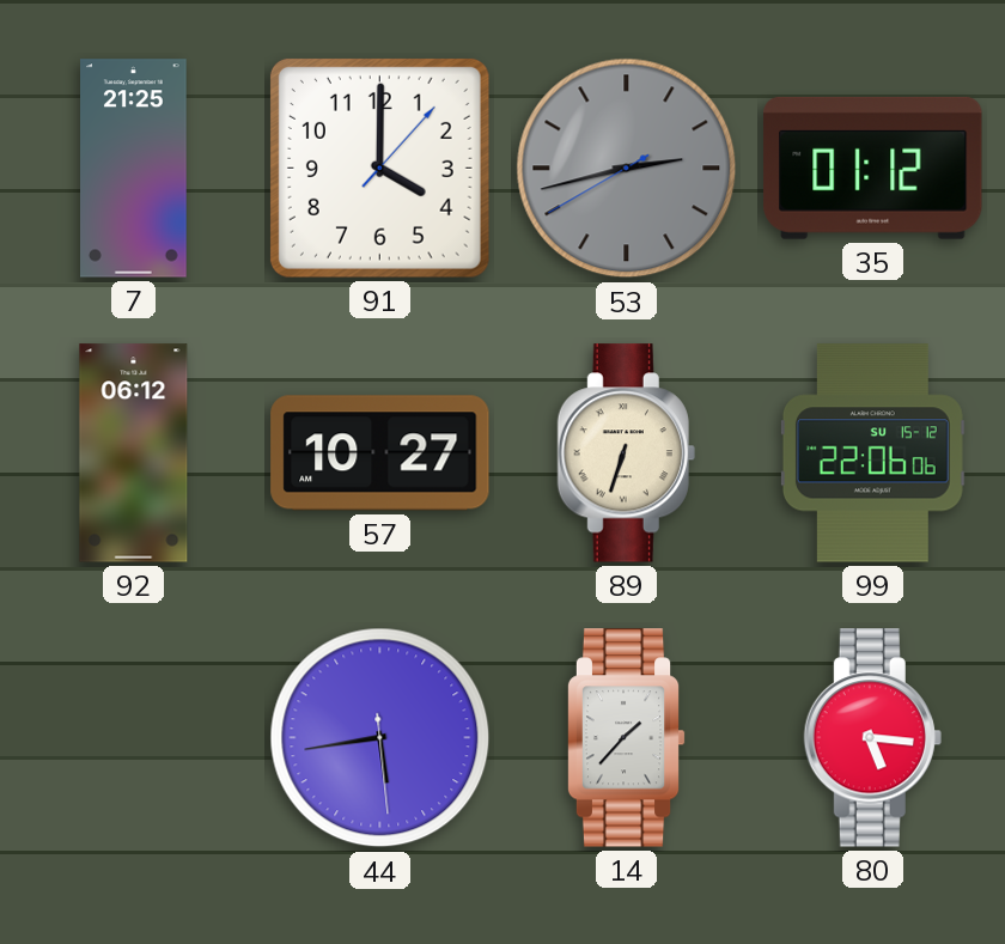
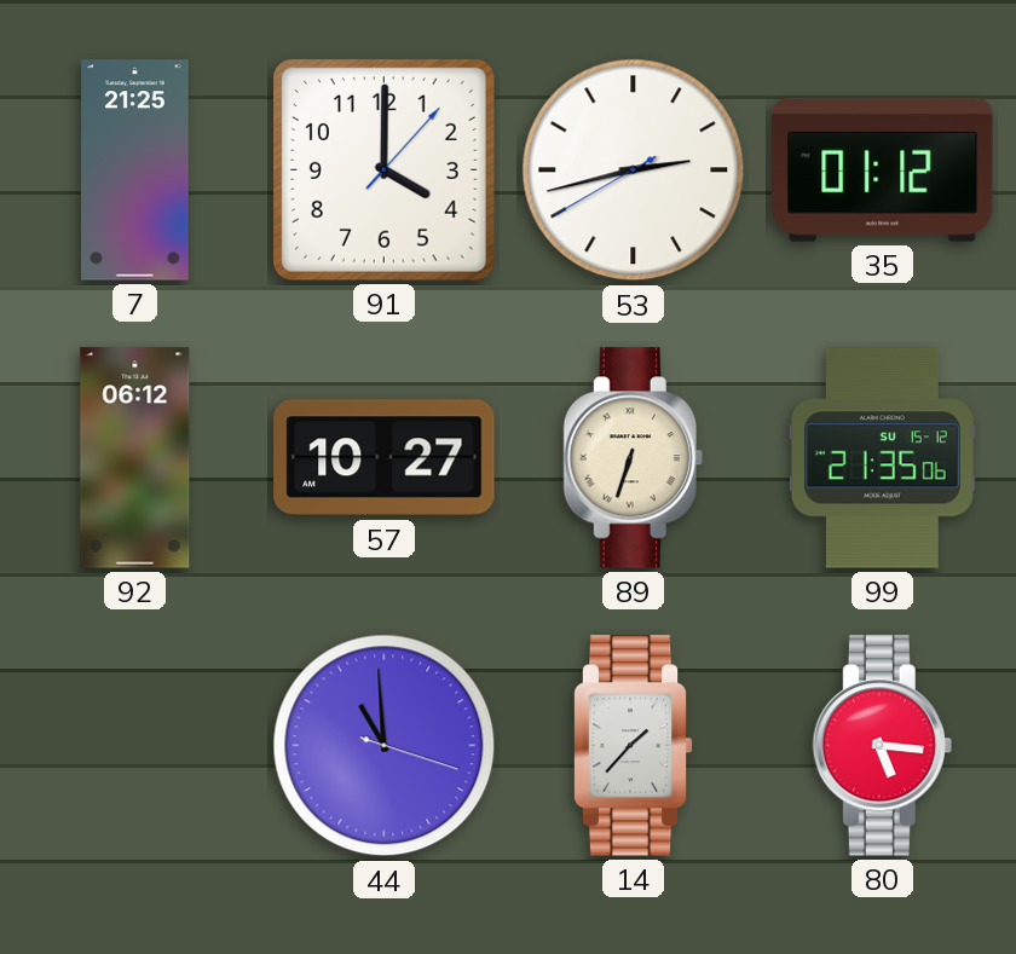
53 dial: grey -> white
99: 22:06 -> 21:35
44: 5:43 -> 10:59
